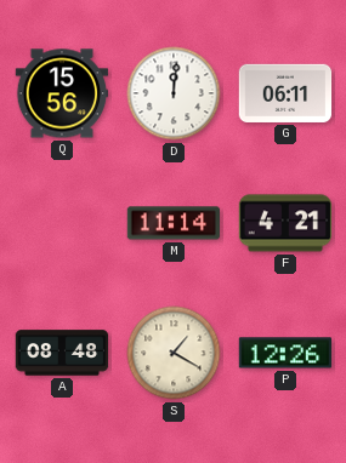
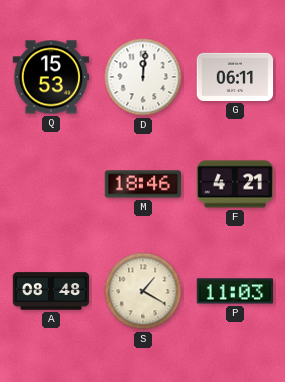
Q: 15:56 -> 15:53
M: 11:14 -> 18:46
P: 12:26 -> 11:03
